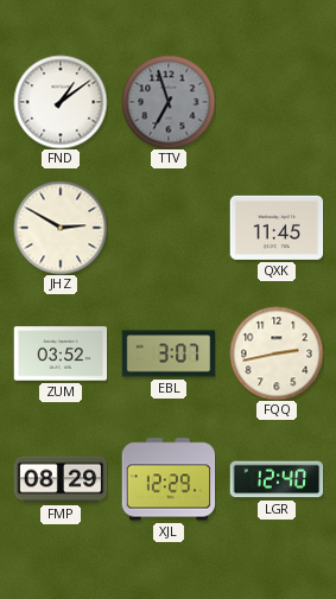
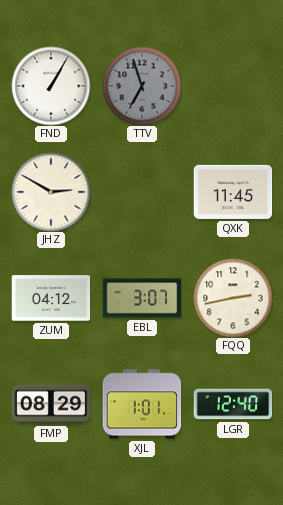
FND: 1:09 -> 1:05
ZUM: 03:52 -> 04:12
XJL: 12:29 -> 1:01
